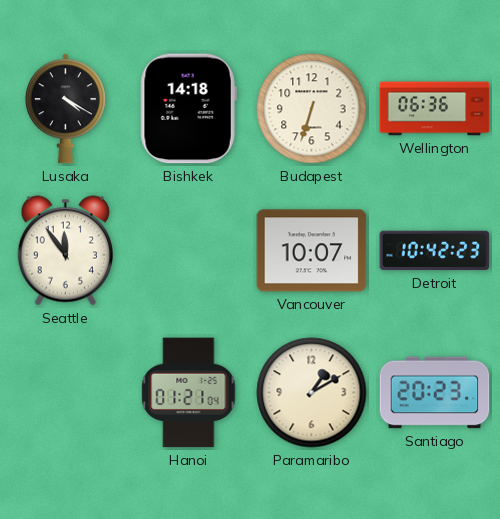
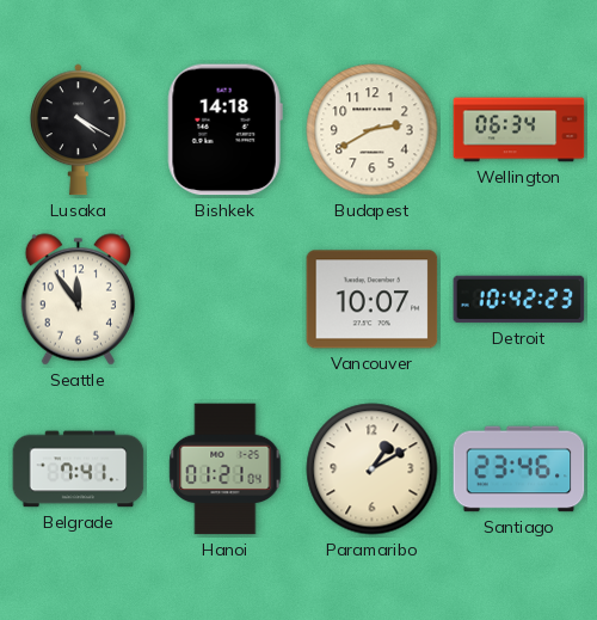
Budapest: 6:33 -> 2:40
Wellington: 06:36 -> 06:34
Belgrade: none -> 7:41
Santiago: 20:23 -> 23:46
